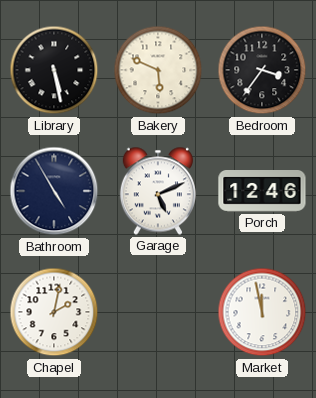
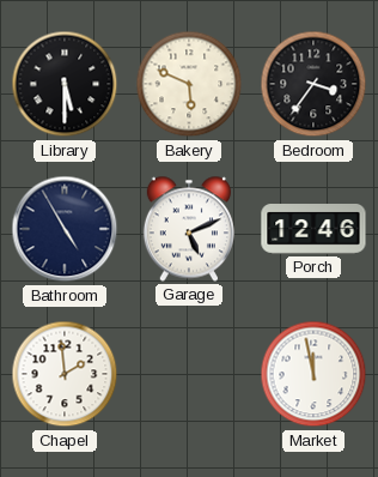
Library: 5:28 -> 5:30
Chapel: 2:02 -> 1:59
